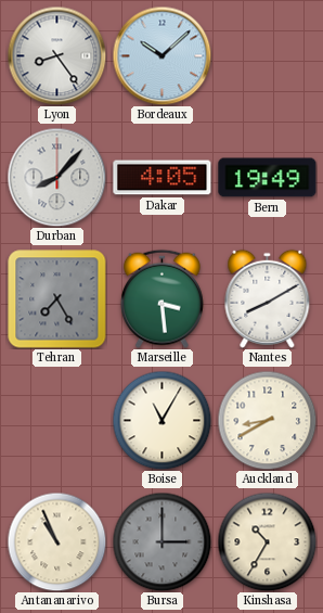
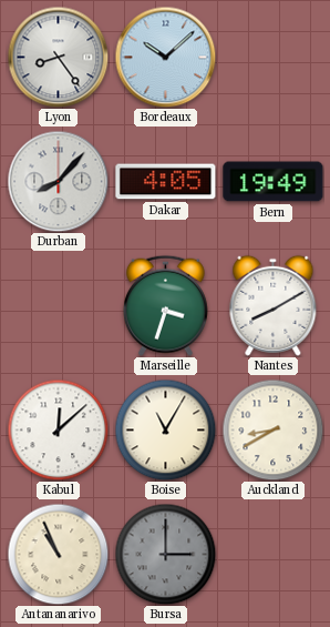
Tehran: 7:25 -> none
Marseille: 3:29 -> 3:33
Kabul: none -> 12:08
Kinshasa: 10:35 -> none
